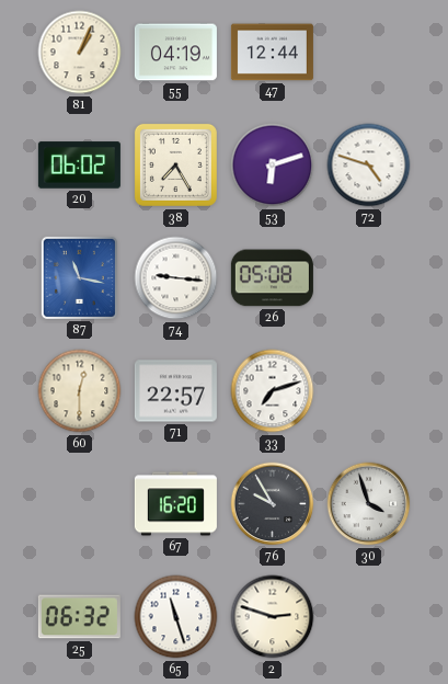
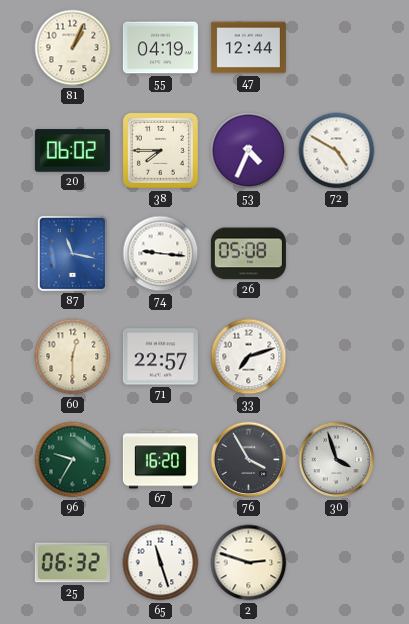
38: 7:25 -> 7:45
53: 6:12 -> 4:34
72: 4:48 -> 4:50
96: none -> 9:35
76: 9:55 -> 3:55
